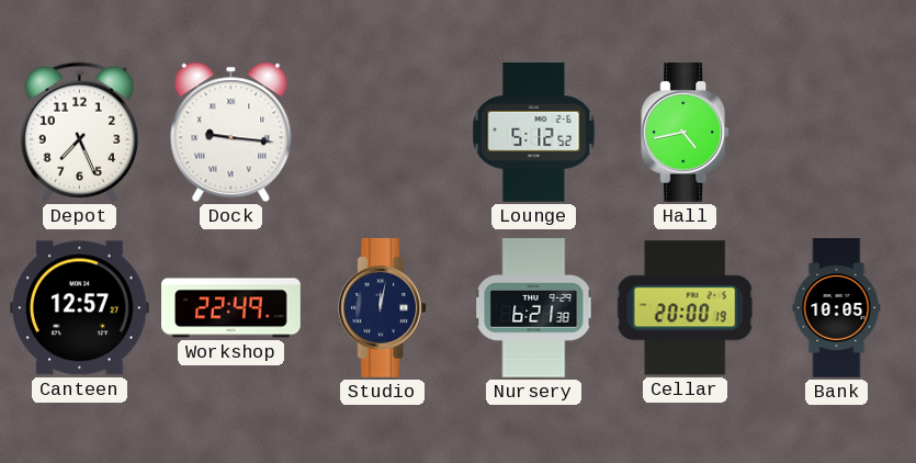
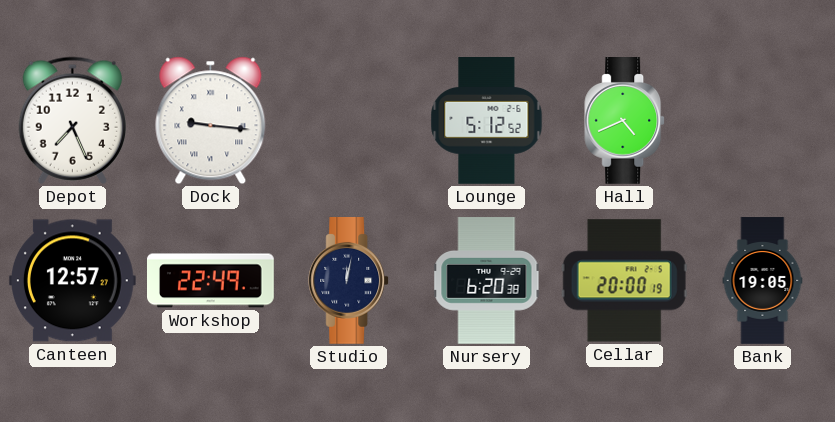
Hall: 4:43 -> 4:41
Nursery: 6:21 -> 6:20
Bank: 10:05 -> 19:05
